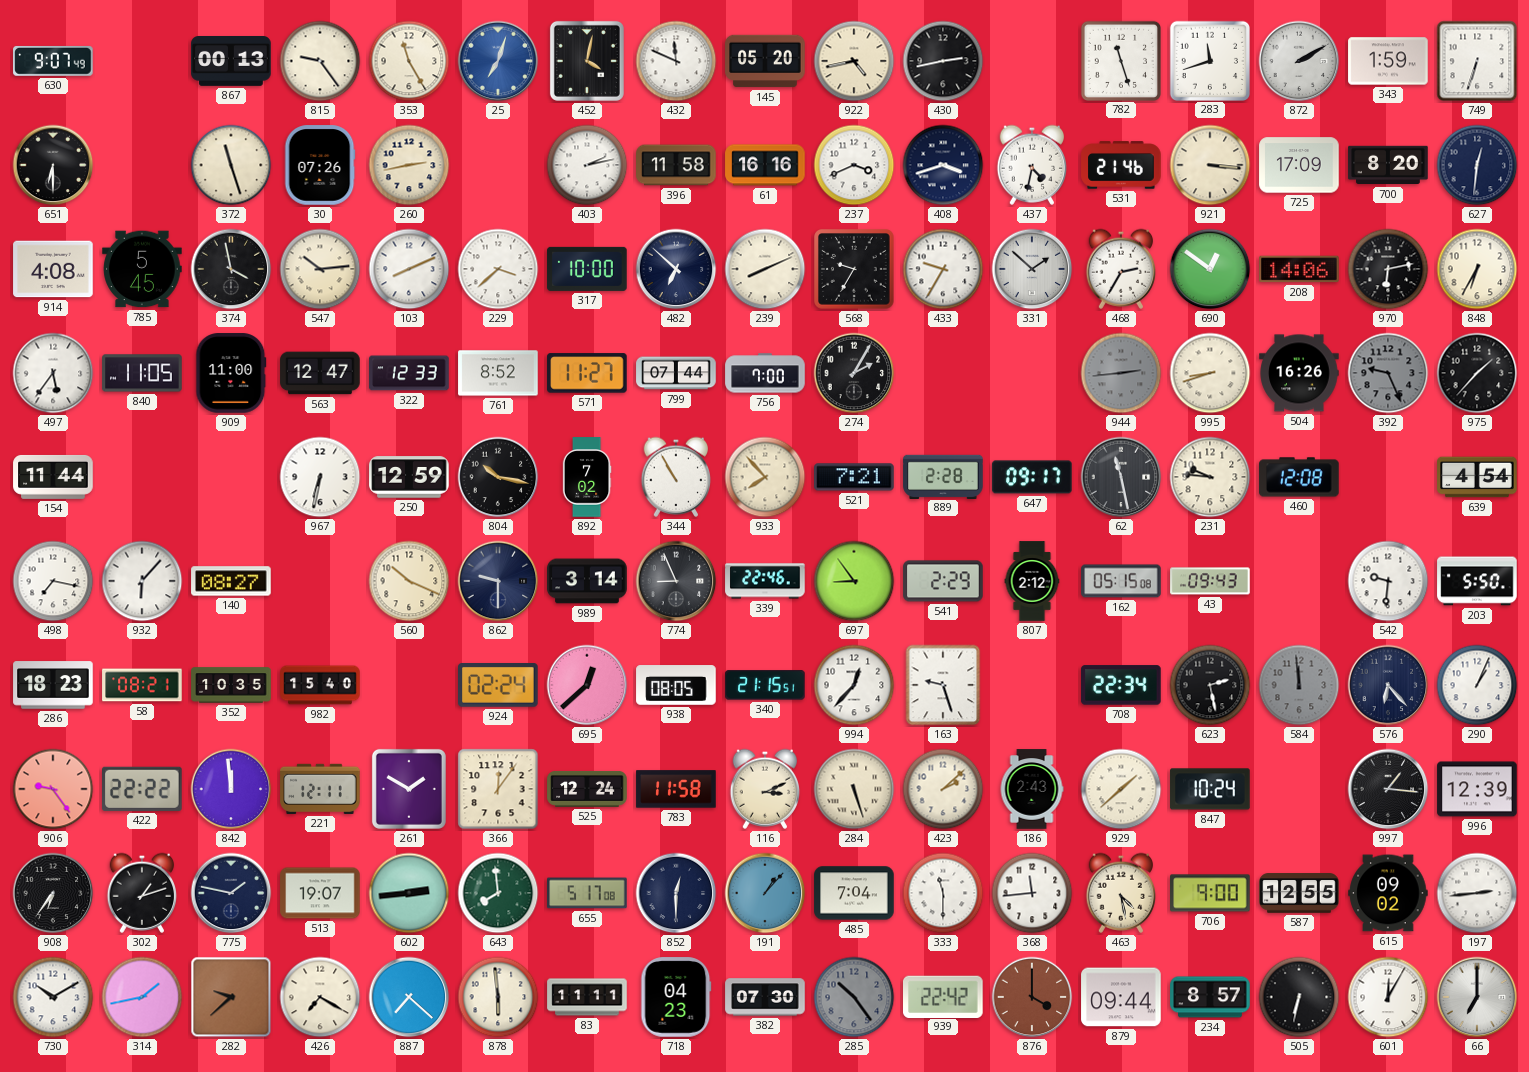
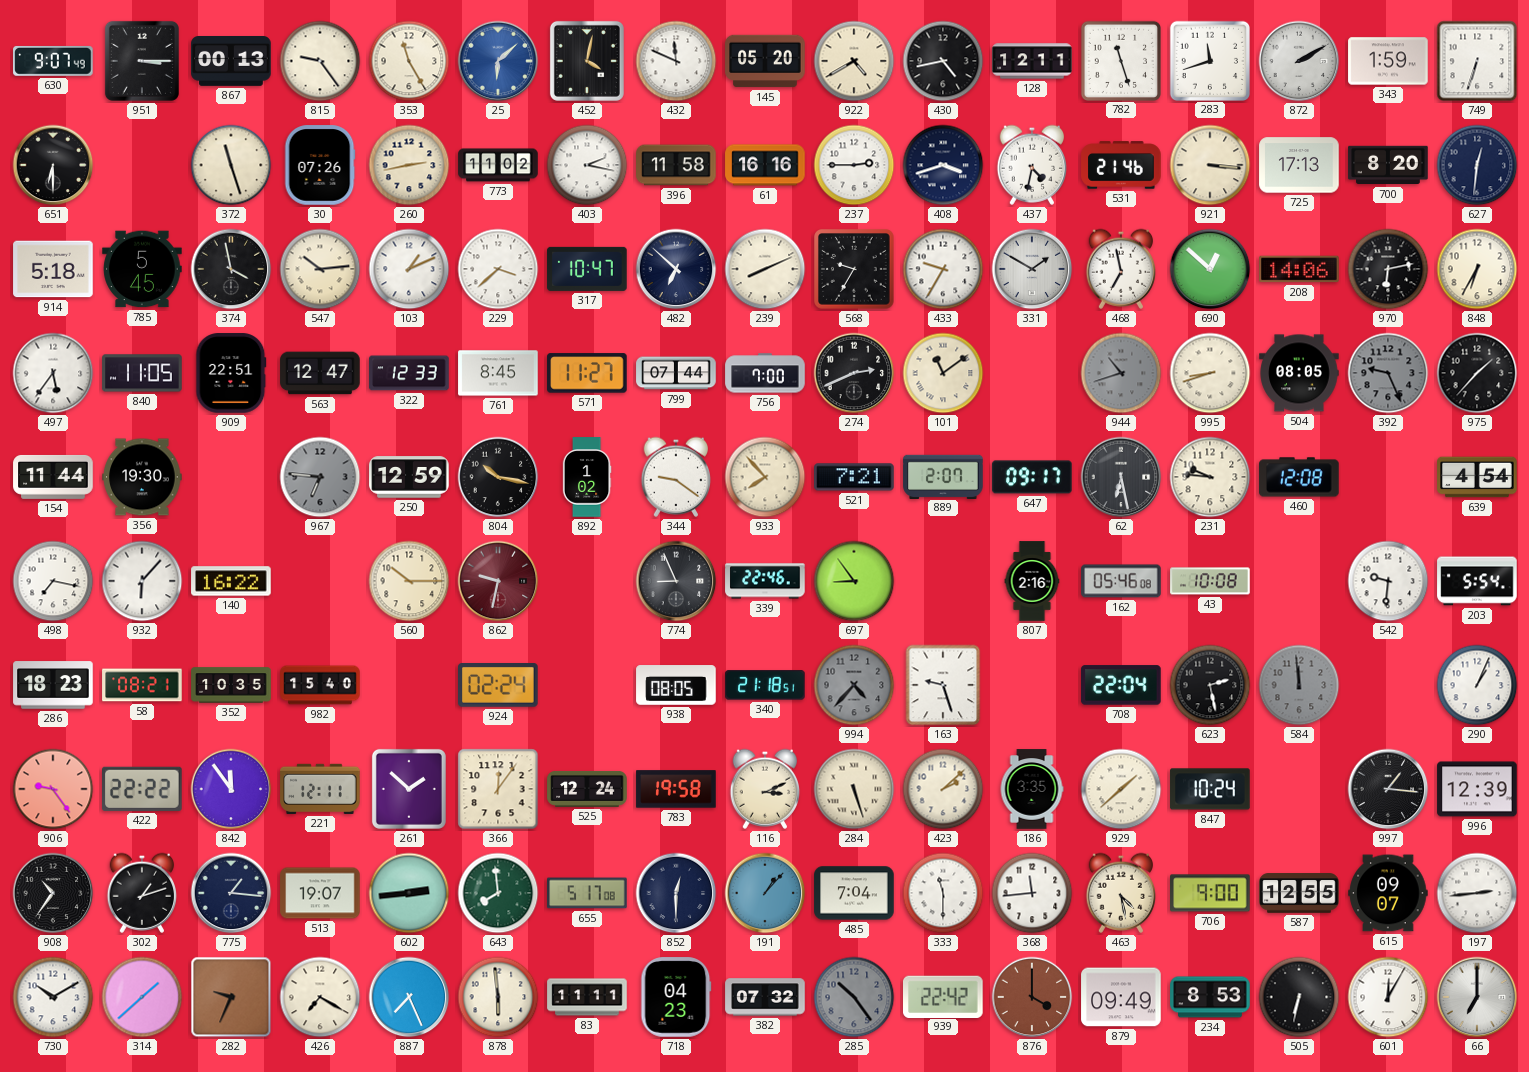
951: none -> 3:15
25: 7:03 -> 6:08
922: 4:43 -> 4:40
430: 2:43 -> 4:43
128: none -> 12:11
773: none -> 11:02
403: 2:13 -> 2:17
237: 3:41 -> 2:45
725: 17:09 -> 17:13
914: 4:08 -> 5:18
103: 8:11 -> 1:11
317: 10:00 -> 10:47
331: 1:52 -> 1:50
468: 2:35 -> 6:58
690: 12:51 -> 12:52
909: 11:00 -> 22:51
761: 8:52 -> 8:45
274: 2:05 -> 2:41
101: none -> 11:09
944: 2:44 -> 10:42
504: 16:26 -> 08:05
356: none -> 19:30
967: 6:32 -> 6:46
967 dial: white -> grey
892: 7:02 -> 1:02
344: 10:55 -> 9:21
889: 2:28 -> 2:07
62: 11:28 -> 6:28
140: 08:27 -> 16:22
560: 10:19 -> 10:15
862: 9:30 -> 9:32
862 dial: navy -> burgundy
989: 3:14 -> none
541: 2:29 -> none
807: 2:12 -> 2:16
162: 05:15 -> 05:46
43: 09:43 -> 10:08
203: 5:50 -> 5:54
695: 12:38 -> none
340: 21:15 -> 21:18
994: 12:37 -> 4:37
994 dial: white -> grey
708: 22:34 -> 22:04
576: 6:23 -> none
842: 11:59 -> 11:54
261: 1:50 -> 1:52
783: 11:58 -> 19:58
186: 2:43 -> 3:35
908: 6:36 -> 10:36
775: 1:47 -> 1:16
615: 09:02 -> 09:07
314: 1:43 -> 1:38
282: 9:38 -> 9:34
887: 7:22 -> 7:26
382: 07:30 -> 07:32
879: 09:44 -> 09:49
234: 8:57 -> 8:53
